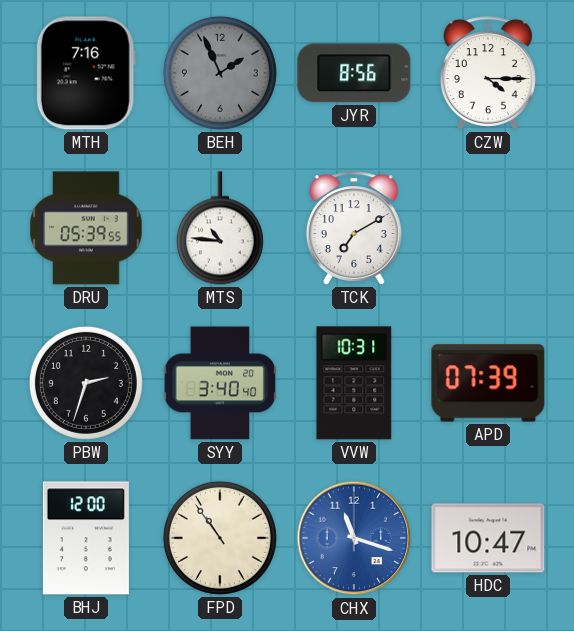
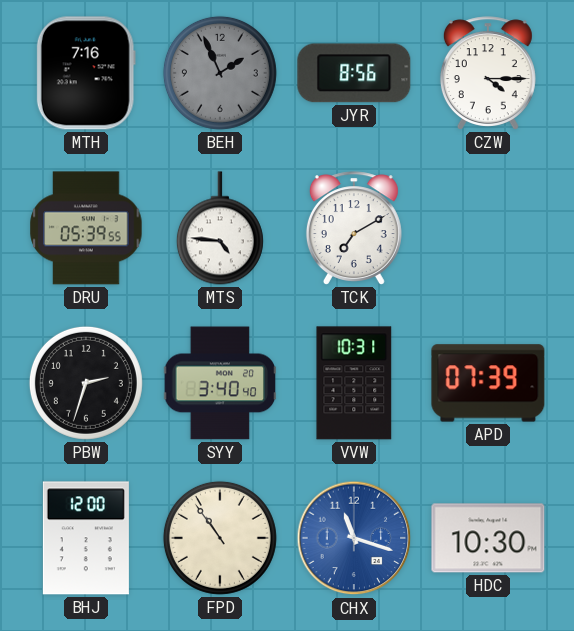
MTS: 10:46 -> 4:46
HDC: 10:47 -> 10:30
